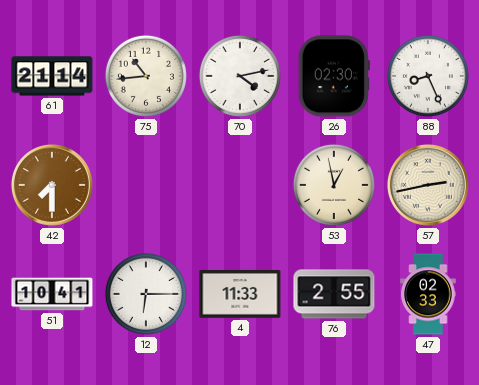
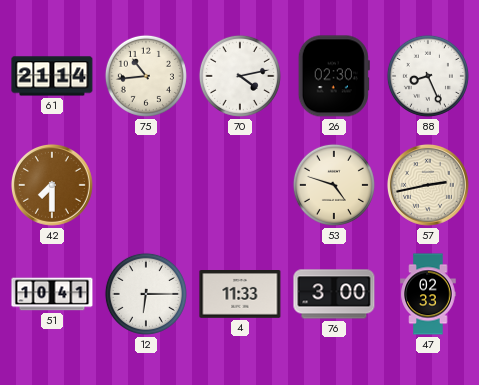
53: 12:58 -> 4:48
76: 2:55 -> 3:00
